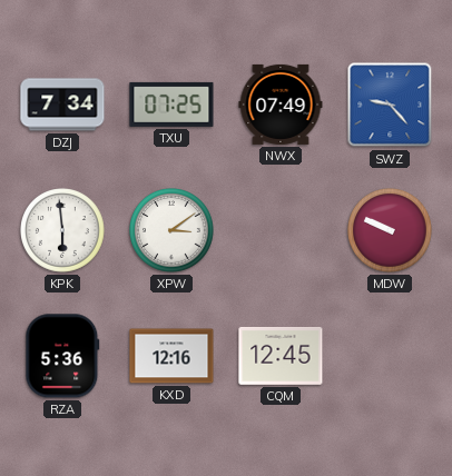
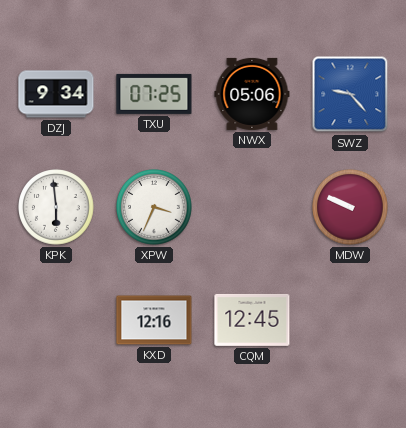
DZJ: 7:34 -> 9:34
NWX: 07:49 -> 05:06
XPW: 3:09 -> 3:34
RZA: 5:36 -> none
